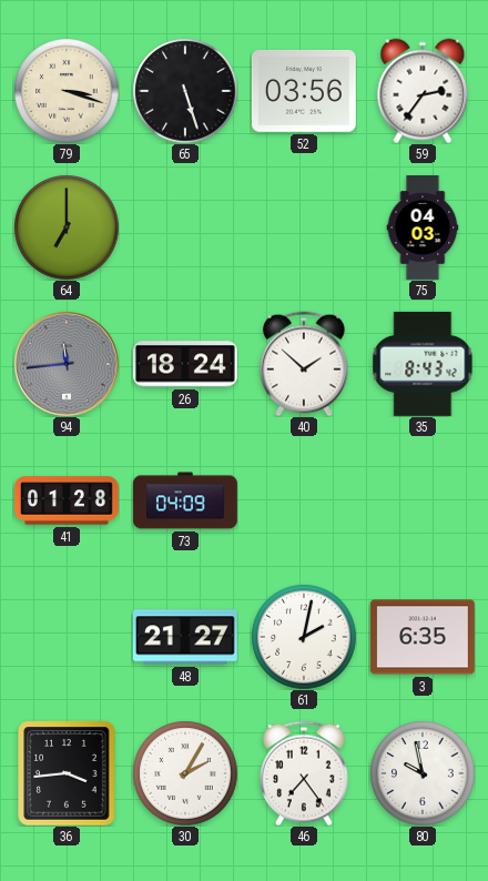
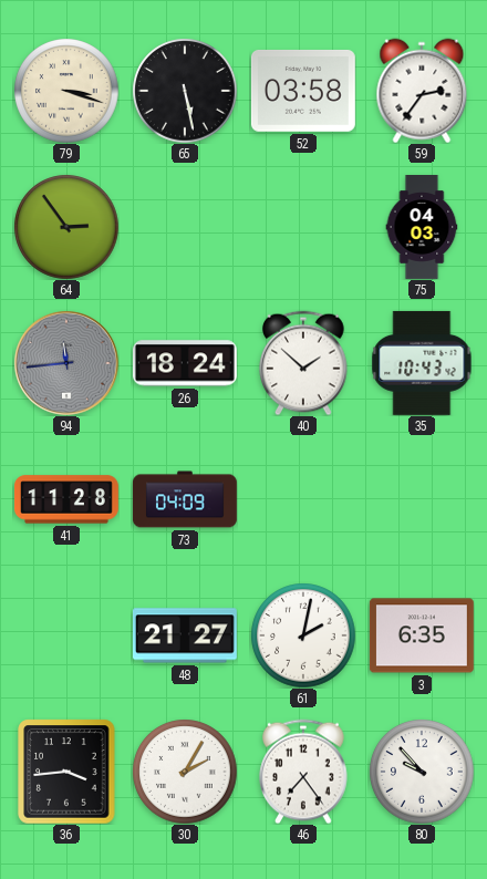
65: 5:27 -> 5:28
52: 03:56 -> 03:58
64: 7:00 -> 2:54
35: 8:43 -> 10:43
41: 01:28 -> 11:28
80: 9:58 -> 9:53
